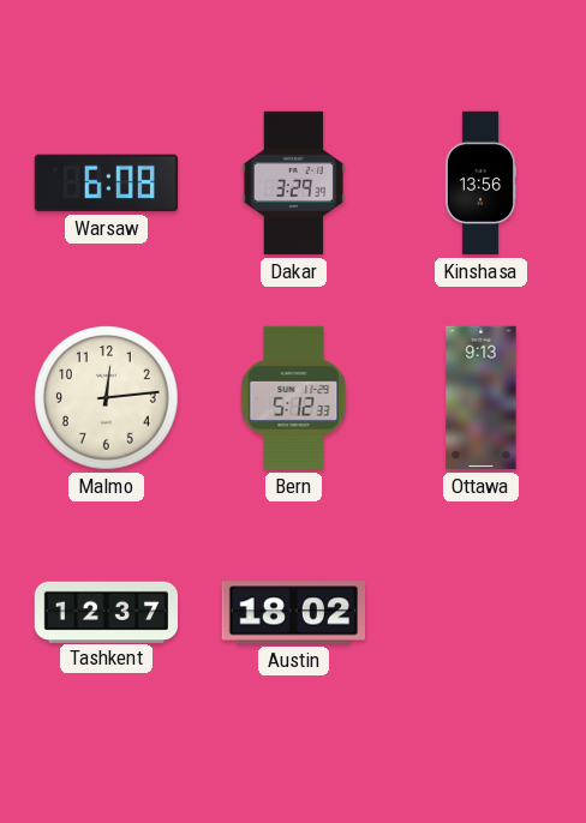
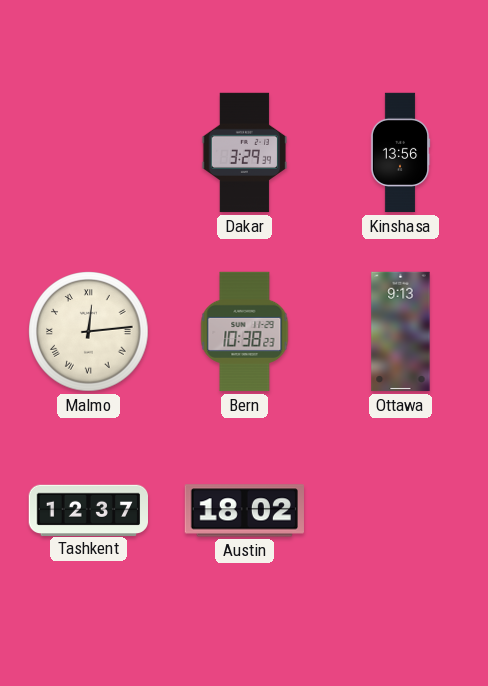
Warsaw: 6:08 -> none
Malmo numerals: Arabic -> Roman
Bern: 5:12 -> 10:38
